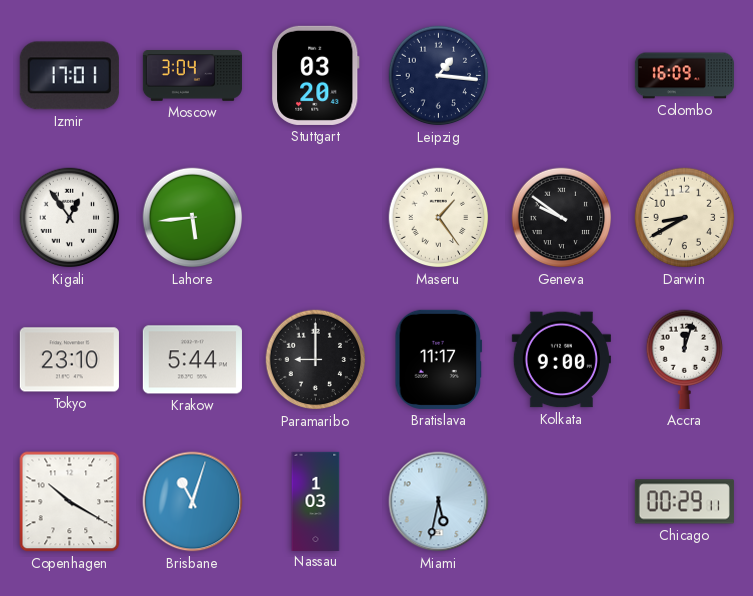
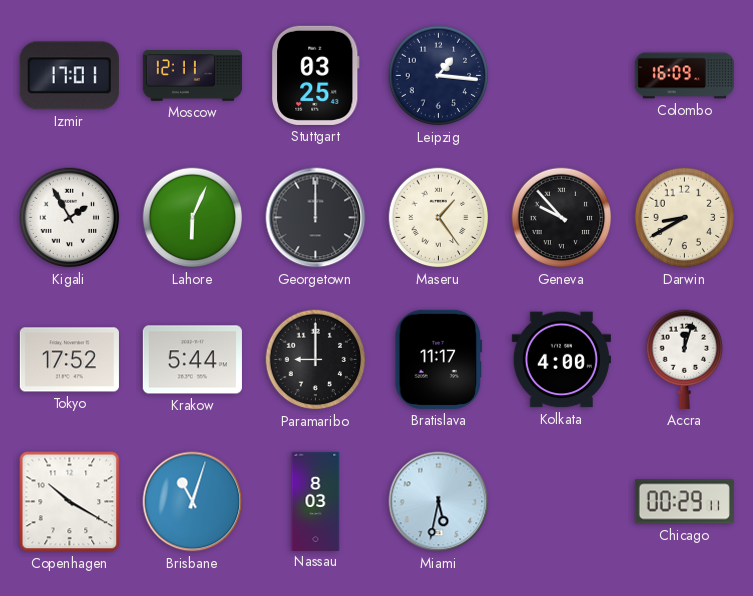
Moscow: 3:04 -> 12:11
Stuttgart: 03:20 -> 03:25
Kigali: 12:54 -> 1:55
Lahore: 5:44 -> 6:04
Georgetown: none -> 12:00
Geneva: 9:51 -> 9:53
Tokyo: 23:10 -> 17:52
Kolkata: 9:00 -> 4:00
Nassau: 1:03 -> 8:03
